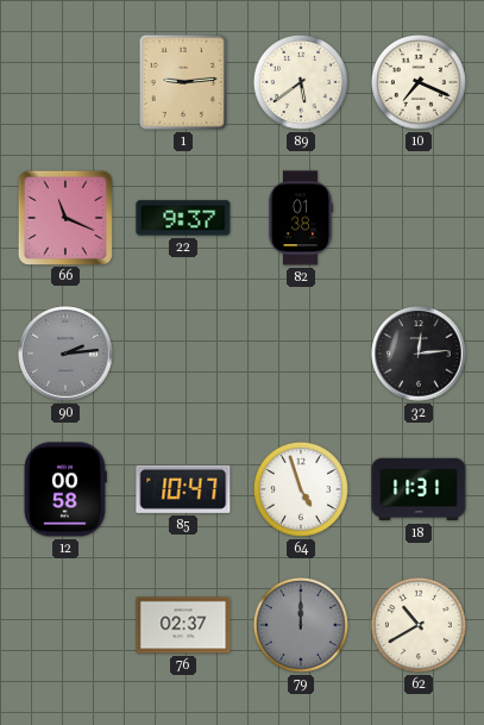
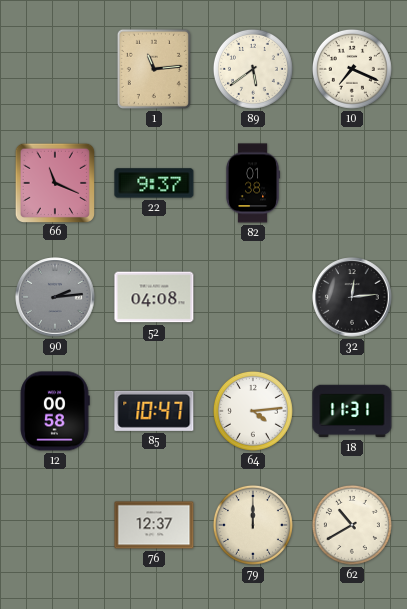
1: 9:14 -> 11:14
52: none -> 04:08
64: 4:57 -> 4:14
76: 02:37 -> 12:37
79 dial: grey -> cream
